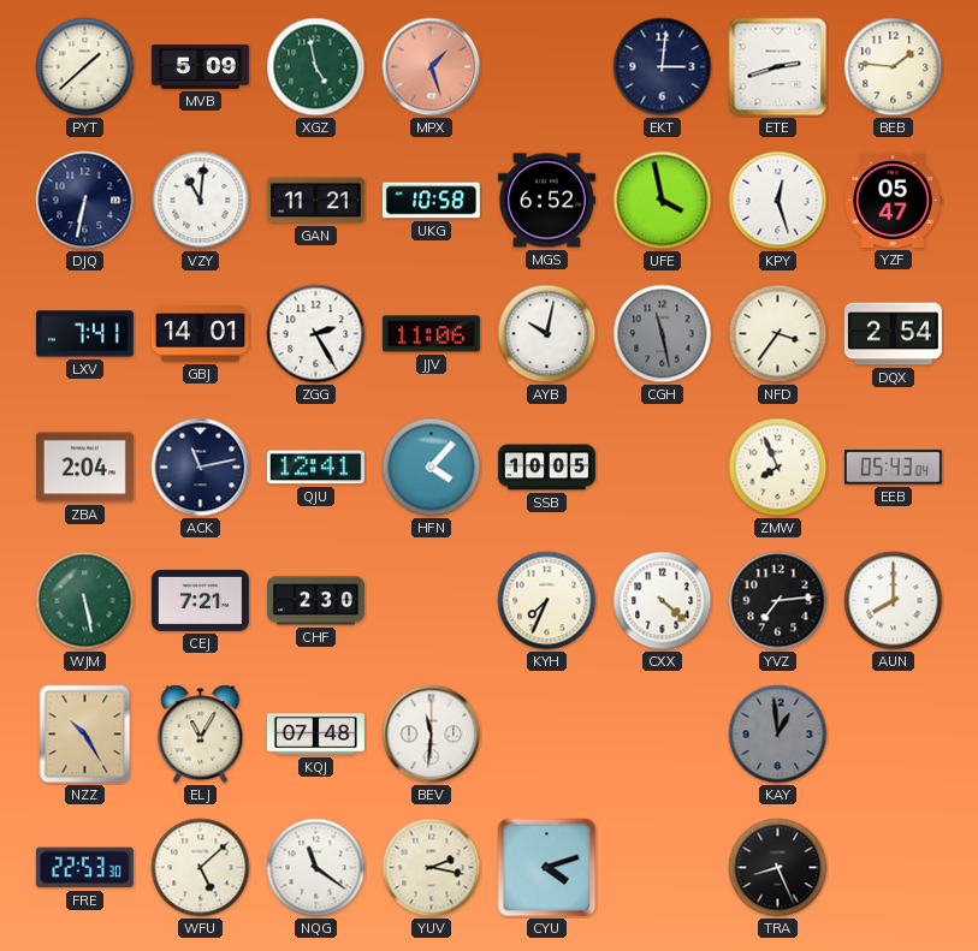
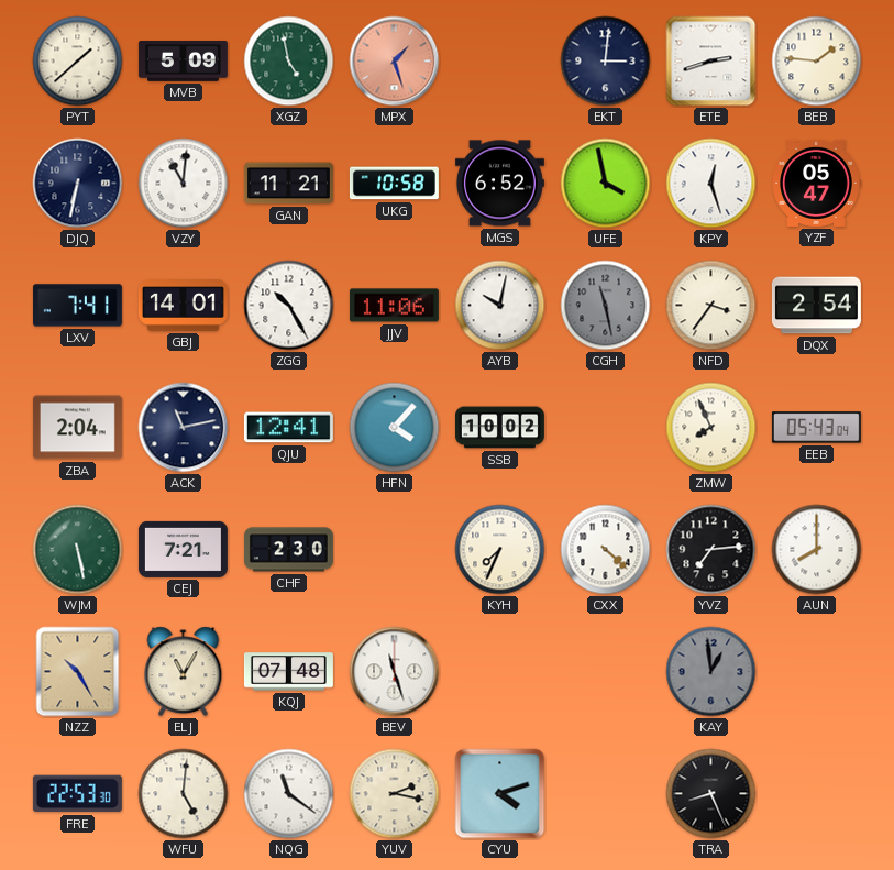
ZGG: 2:25 -> 10:25
SSB: 10:05 -> 10:02
BEV: 11:31 -> 11:27
WFU: 5:08 -> 5:01
